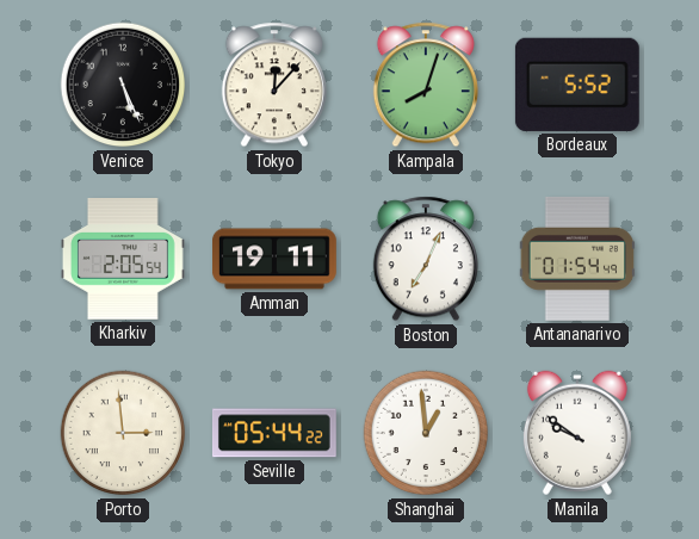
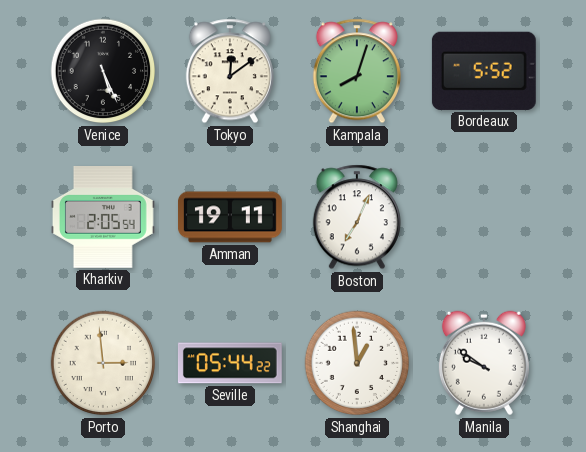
Tokyo: 12:07 -> 12:09
Antananarivo: 01:54 -> none
